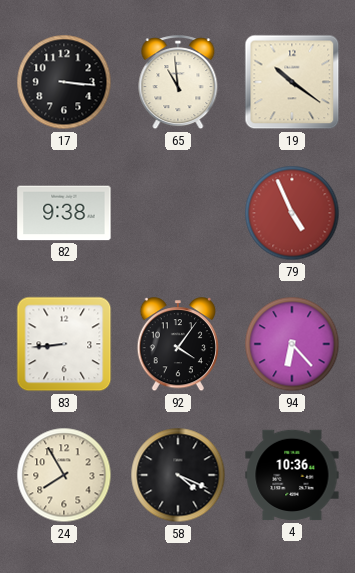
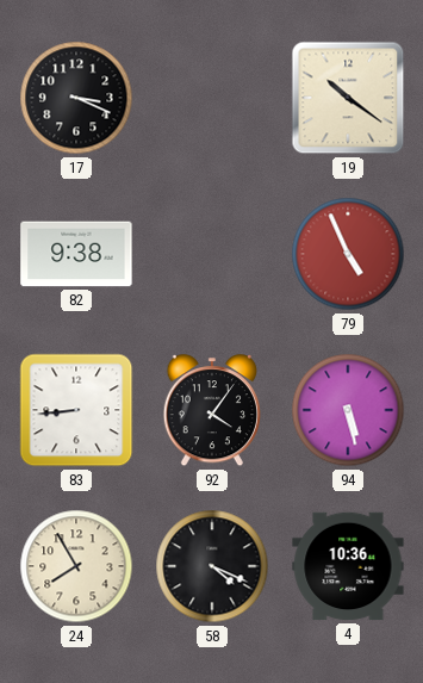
17: 3:16 -> 3:19
65: 10:59 -> none
94: 6:23 -> 5:28
